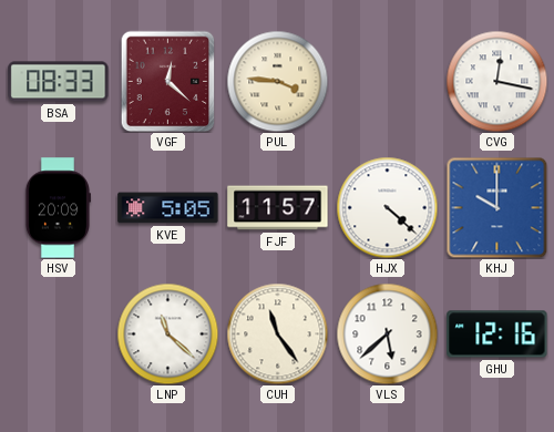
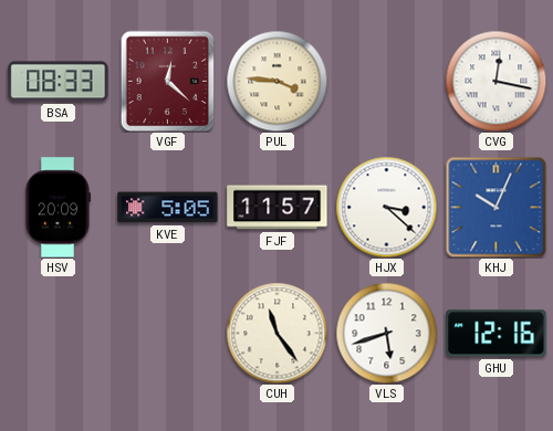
HJX: 4:22 -> 3:22
KHJ: 10:00 -> 10:04
LNP: 11:22 -> none
VLS: 5:38 -> 5:42
